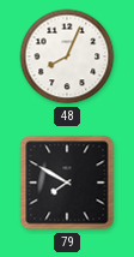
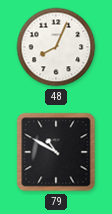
79: 7:50 -> 10:50
